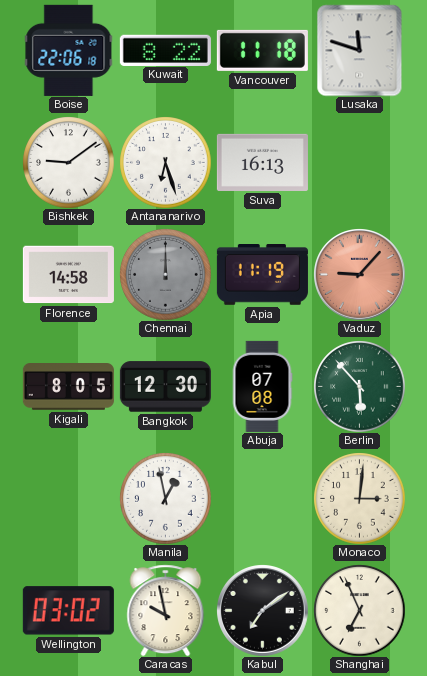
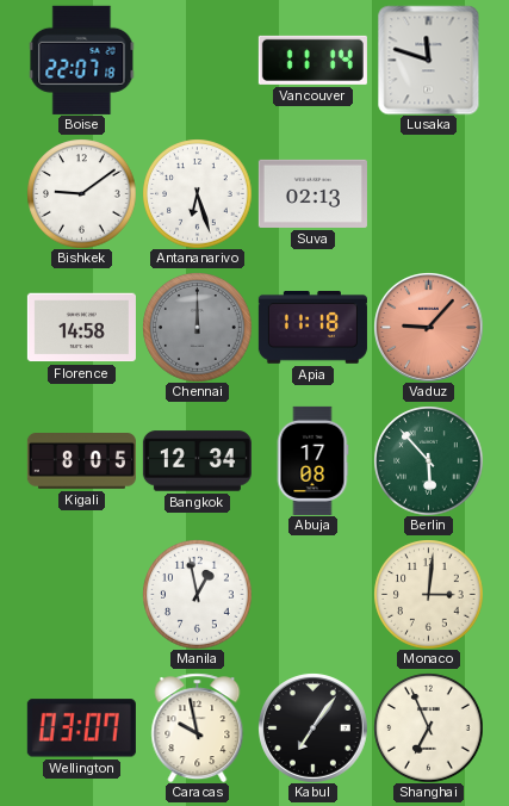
Boise: 22:06 -> 22:07
Kuwait: 8:22 -> none
Vancouver: 11:18 -> 11:14
Suva: 16:13 -> 02:13
Apia: 11:19 -> 11:18
Bangkok: 12:30 -> 12:34
Abuja: 07:08 -> 17:08
Wellington: 03:02 -> 03:07
Kabul: 7:09 -> 7:06
